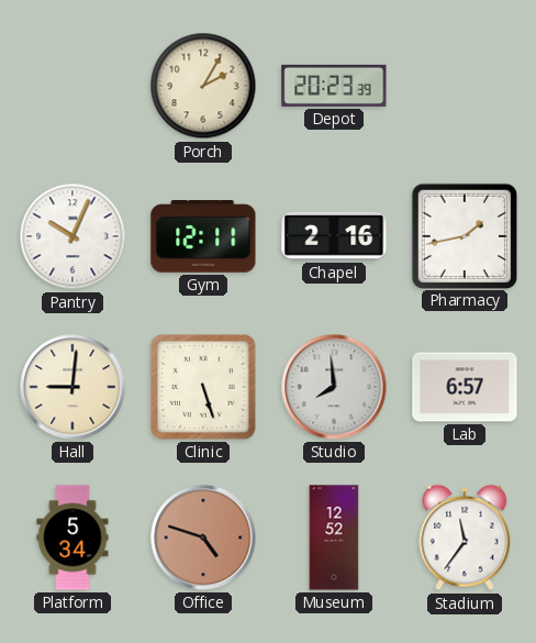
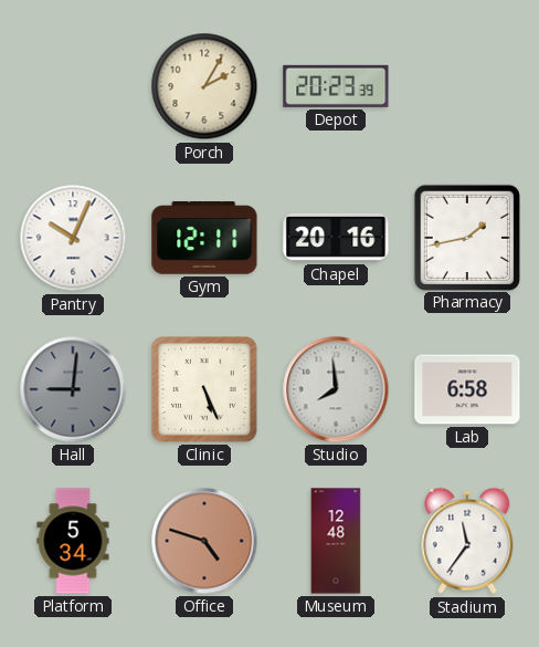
Chapel: 2:16 -> 20:16
Hall dial: cream -> grey
Clinic: 5:27 -> 5:26
Lab: 6:57 -> 6:58
Museum: 12:52 -> 12:48
